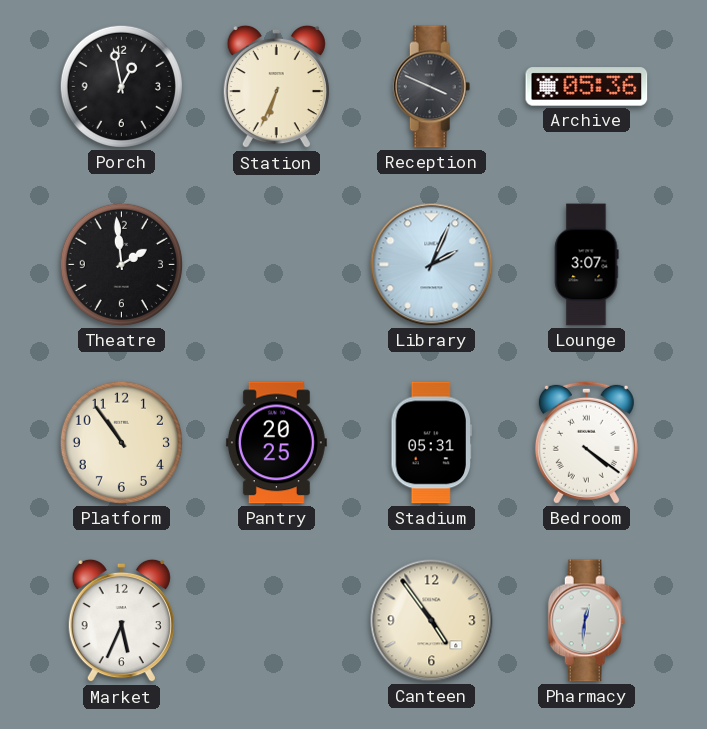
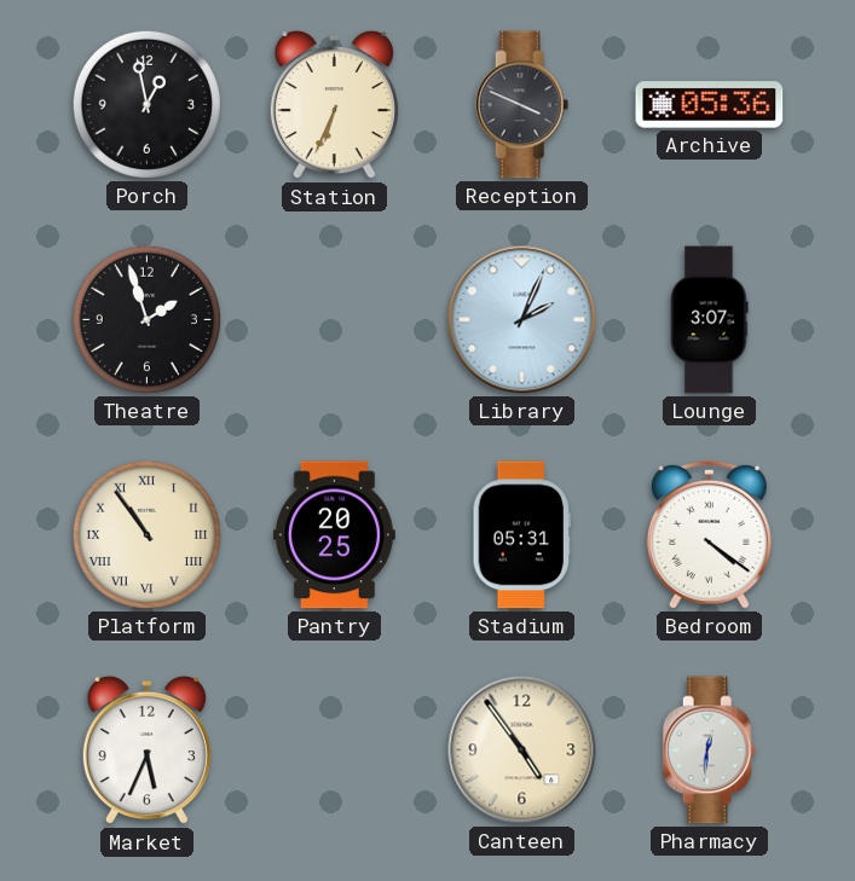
Theatre: 1:59 -> 1:57
Platform numerals: Arabic -> Roman
